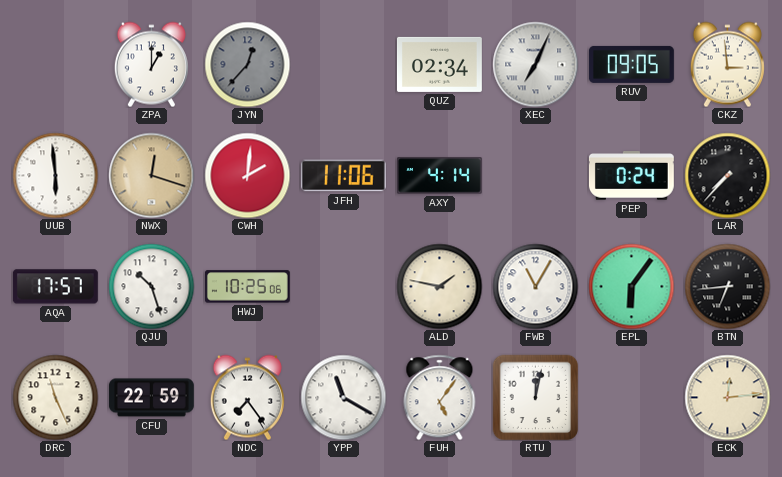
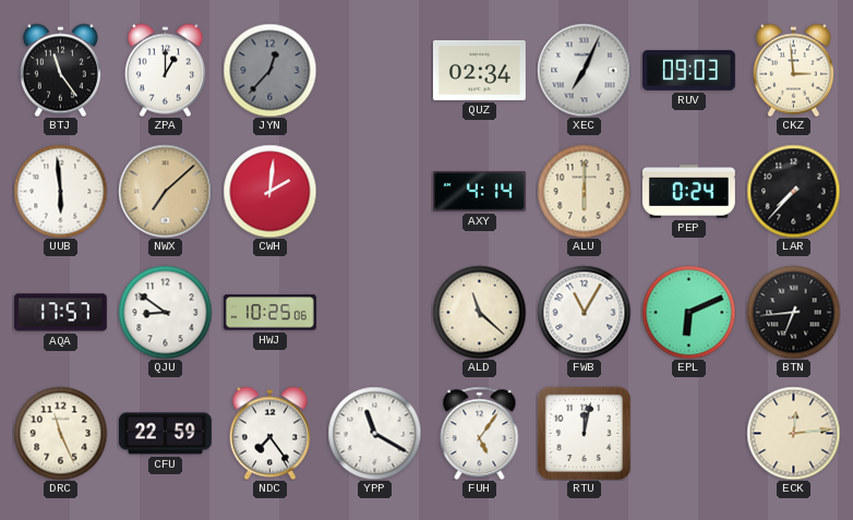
BTJ: none -> 11:24
RUV: 09:05 -> 09:03
NWX: 12:18 -> 7:08
JFH: 11:06 -> none
ALU: none -> 6:00
QJU: 10:27 -> 8:51
ALD: 1:47 -> 11:22
EPL: 6:06 -> 6:11
